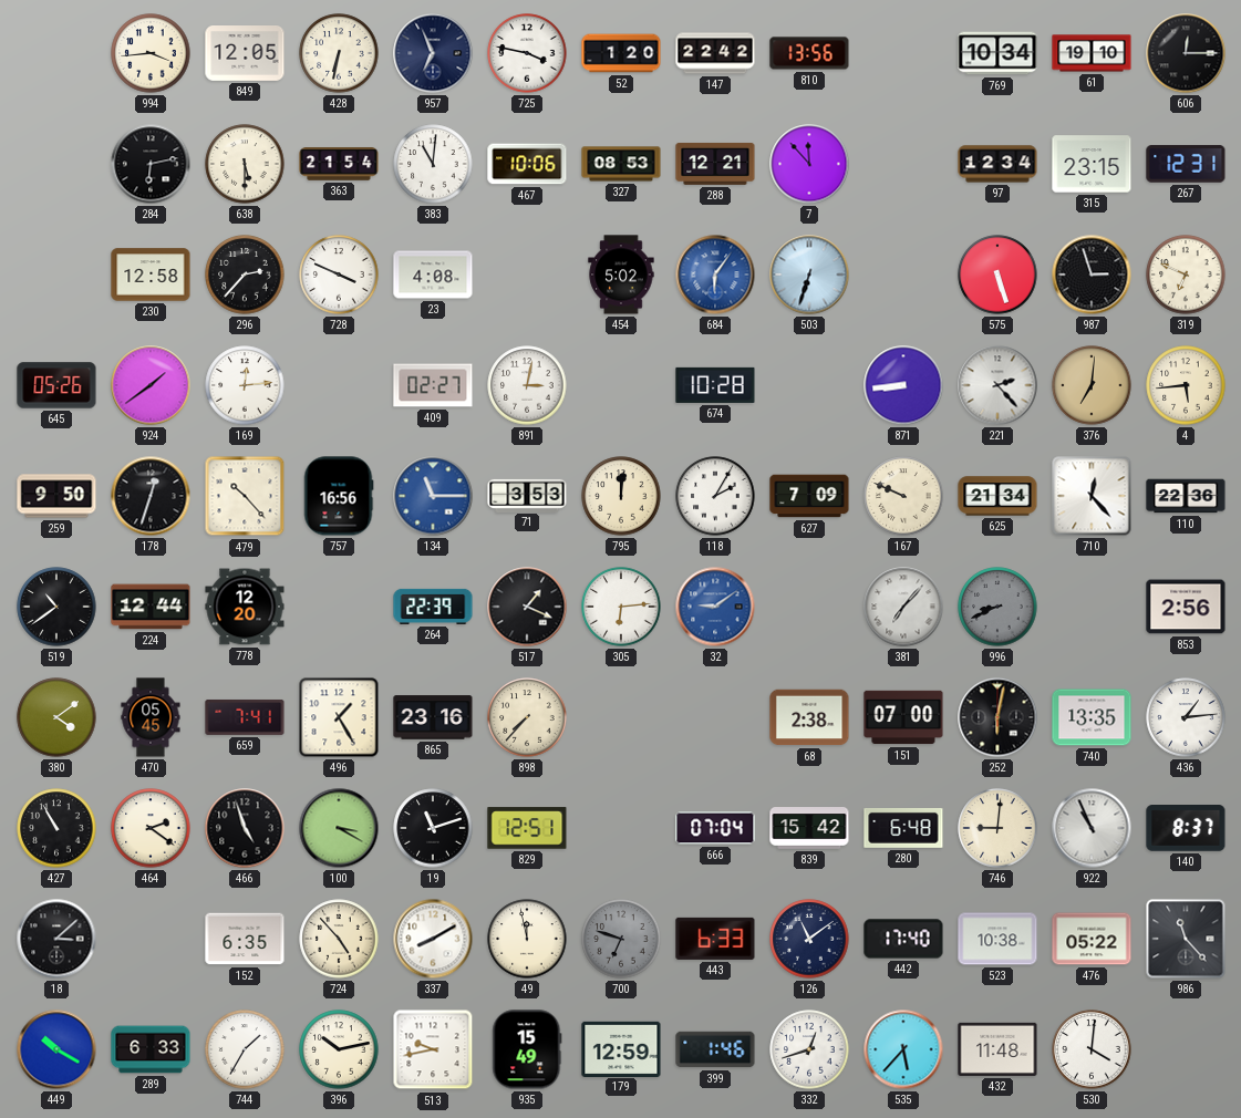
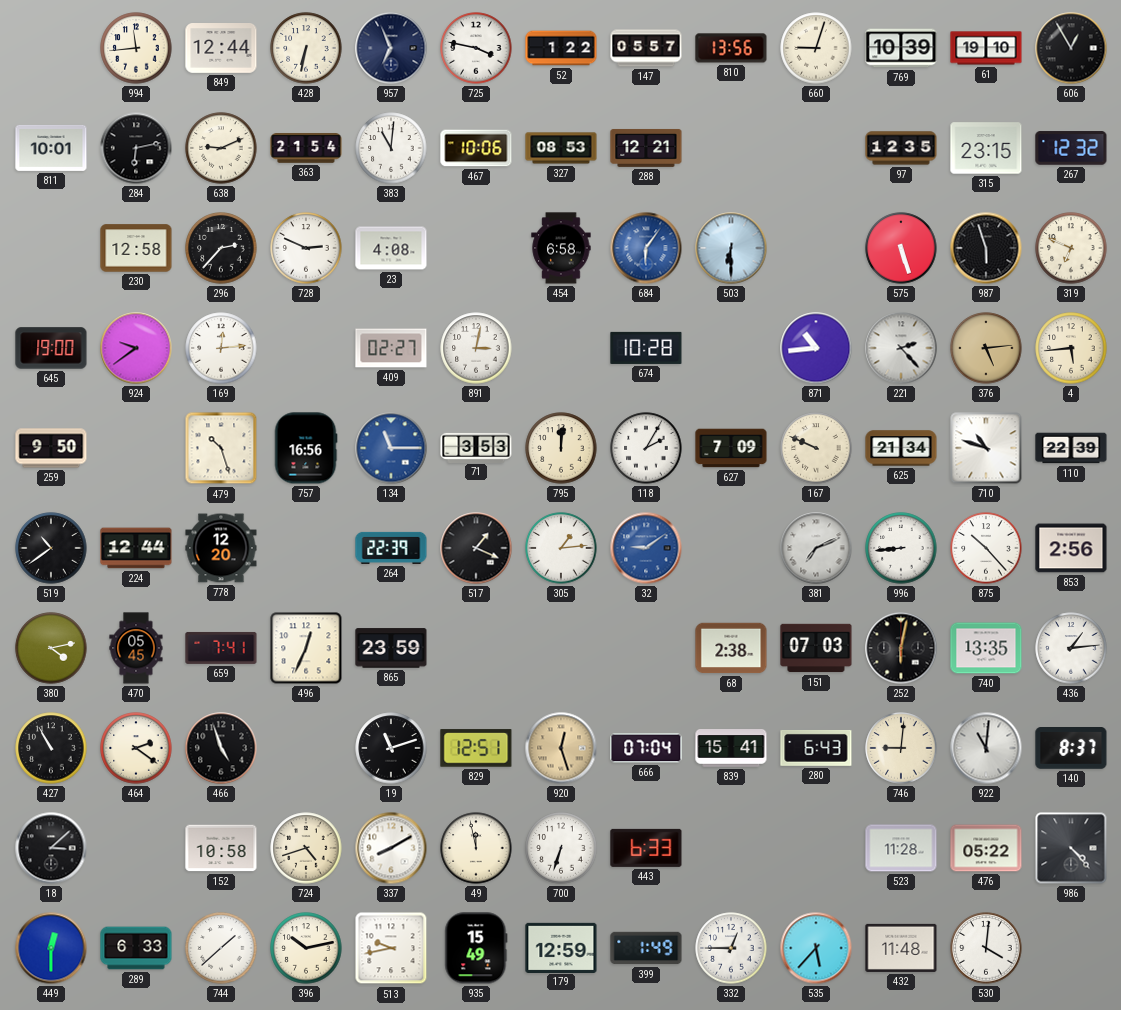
994: 3:44 -> 11:44
849: 12:05 -> 12:44
52: 1:20 -> 1:22
147: 22:42 -> 05:57
660: none -> 9:03
769: 10:34 -> 10:39
606: 12:15 -> 12:55
811: none -> 10:01
638: 5:30 -> 9:11
7: 11:53 -> none
97: 12:34 -> 12:35
267: 12:31 -> 12:32
728: 3:49 -> 2:49
454: 5:02 -> 6:58
503: 6:33 -> 6:30
987: 2:57 -> 5:57
645: 05:26 -> 19:00
924: 1:39 -> 9:39
871: 8:44 -> 10:44
376: 7:01 -> 5:14
178: 12:33 -> none
479: 10:23 -> 10:27
710: 12:23 -> 10:48
110: 22:36 -> 22:39
305: 6:14 -> 1:14
381: 7:07 -> 7:11
996: 8:41 -> 8:44
996 dial: grey -> white
875: none -> 10:23
380: 4:09 -> 4:13
496: 1:25 -> 12:34
865: 23:16 -> 23:59
898: 7:37 -> none
151: 07:00 -> 07:03
100: 3:20 -> none
920: none -> 12:27
839: 15:42 -> 15:41
280: 6:48 -> 6:43
922: 10:56 -> 11:01
152: 6:35 -> 10:58
724: 4:53 -> 4:42
700: 6:48 -> 6:33
700 dial: grey -> white
126: 11:09 -> none
442: 17:40 -> none
523: 10:38 -> 11:28
986: 11:23 -> 4:23
449: 10:20 -> 12:30
744: 1:35 -> 1:38
399: 1:46 -> 1:49
332: 12:42 -> 12:45
